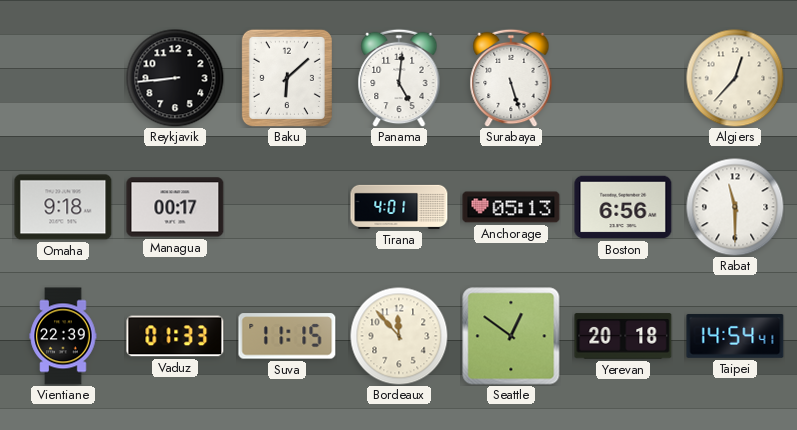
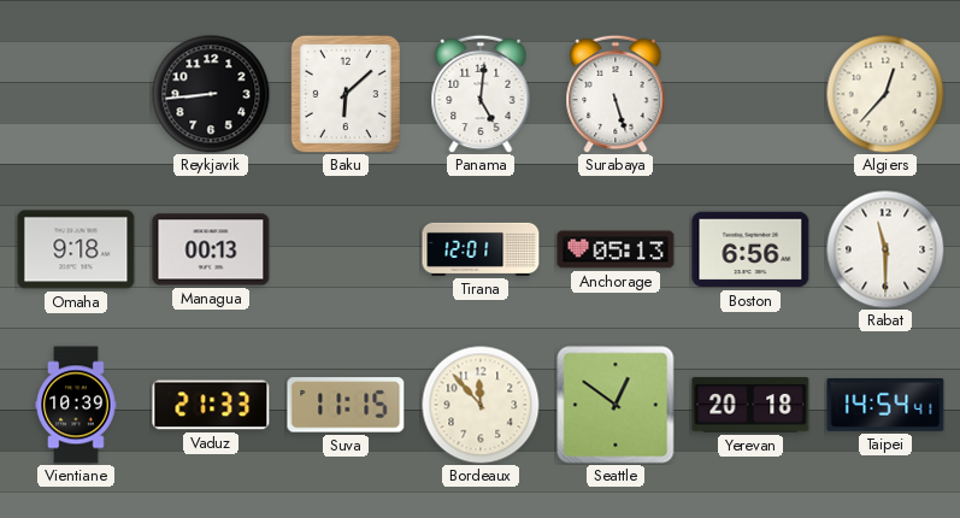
Managua: 00:17 -> 00:13
Tirana: 4:01 -> 12:01
Vientiane: 22:39 -> 10:39
Vaduz: 01:33 -> 21:33
